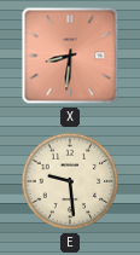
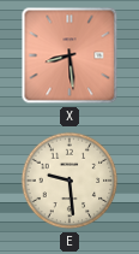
X: 8:31 -> 8:29
